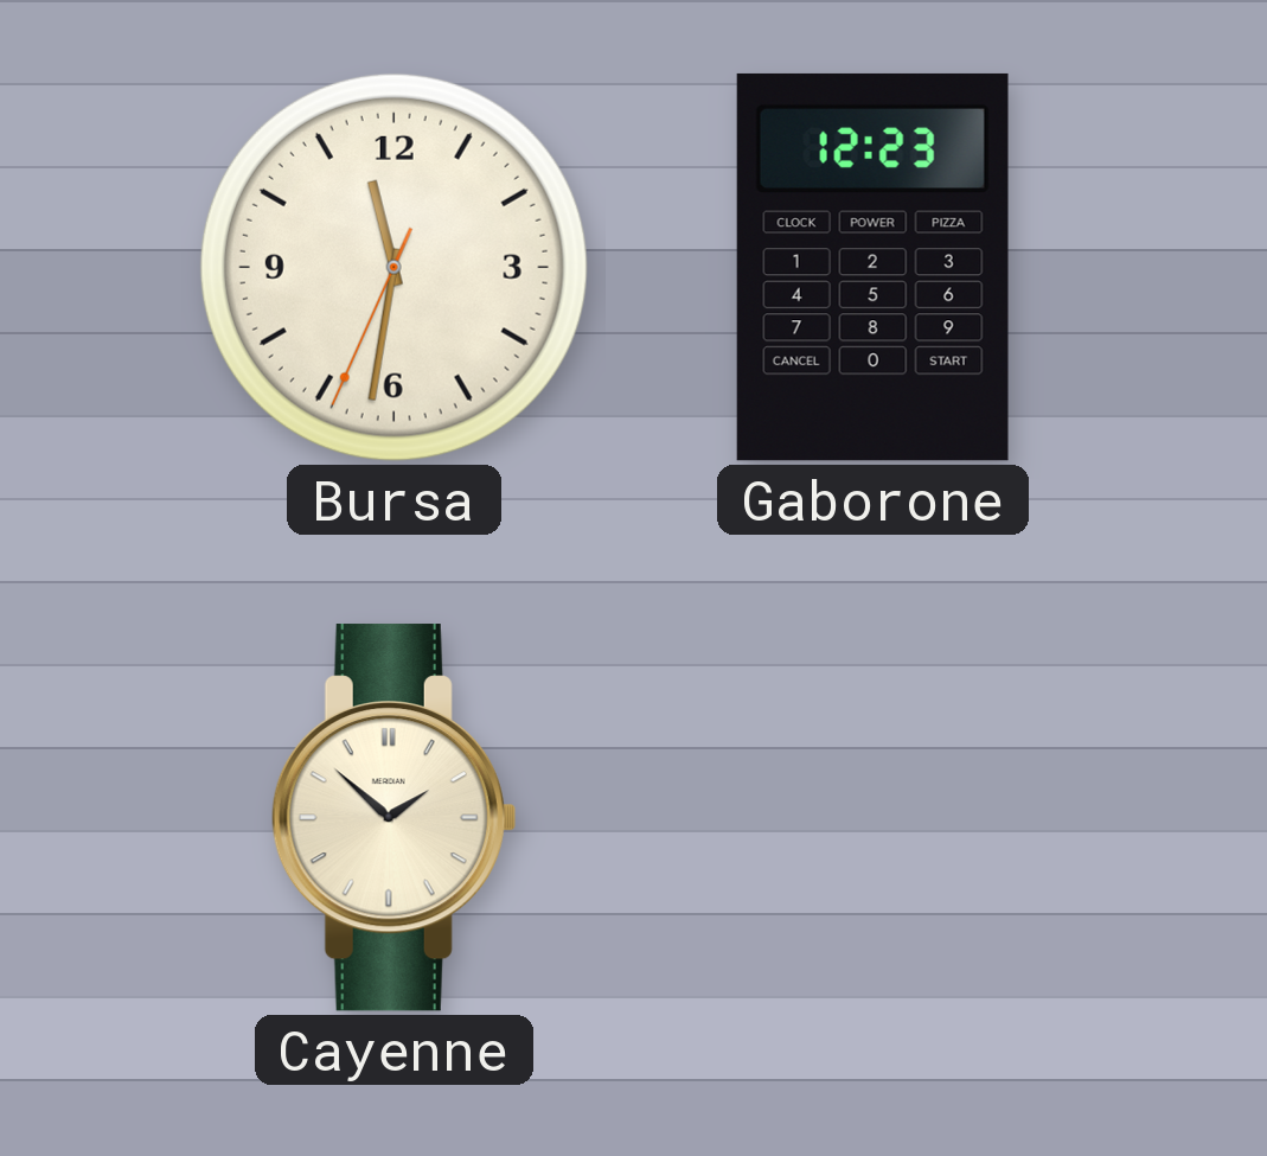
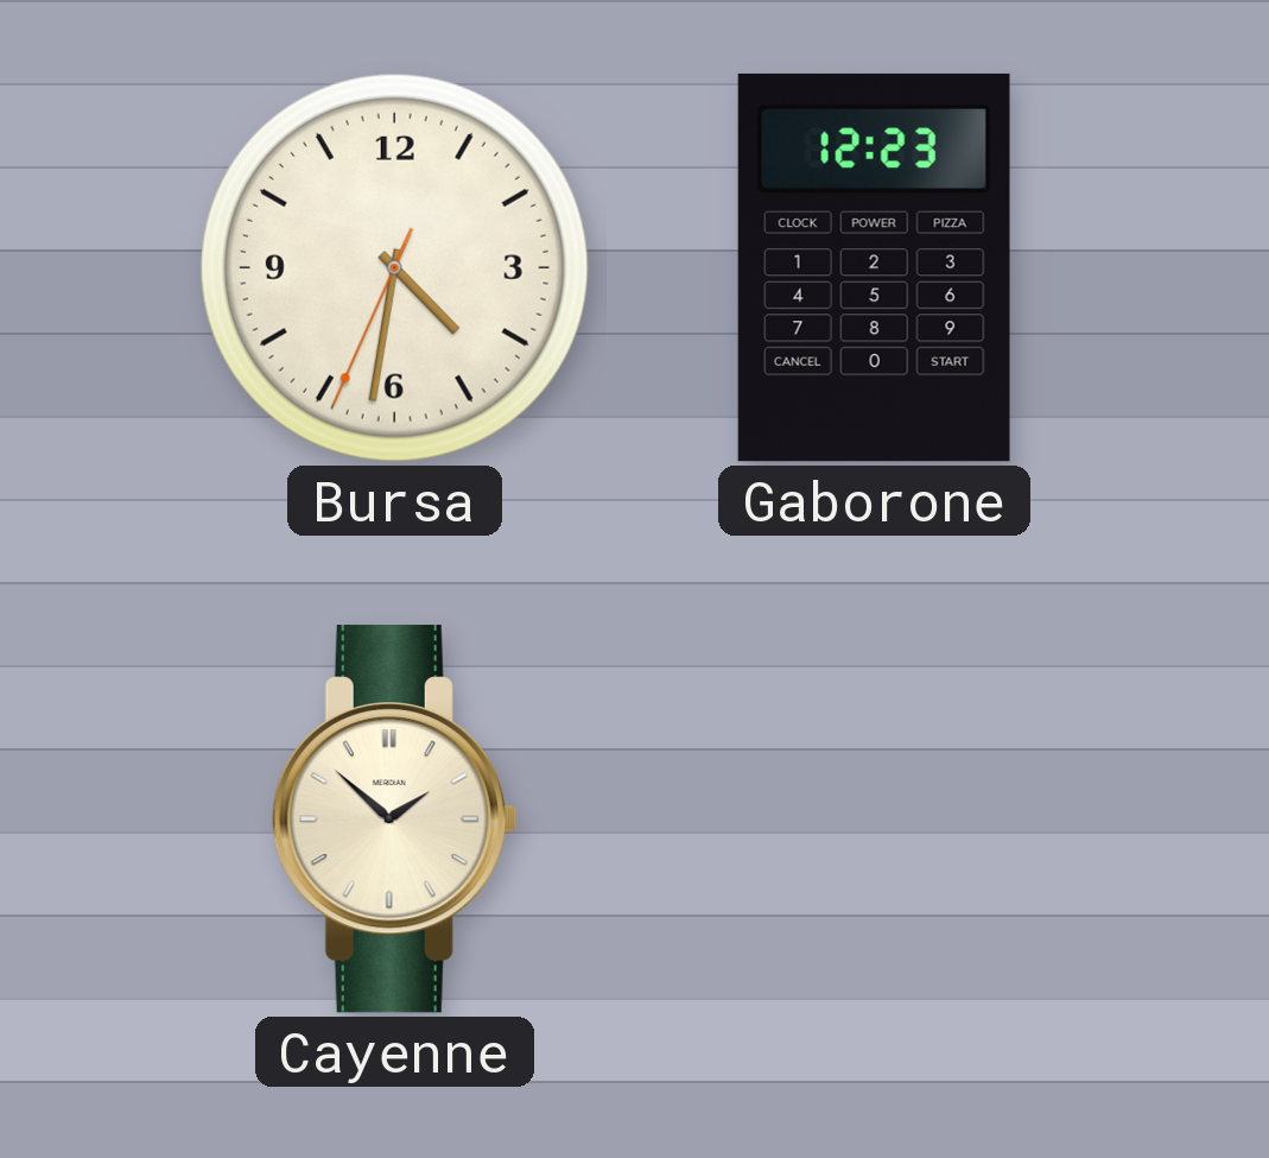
Bursa: 11:31 -> 4:31
